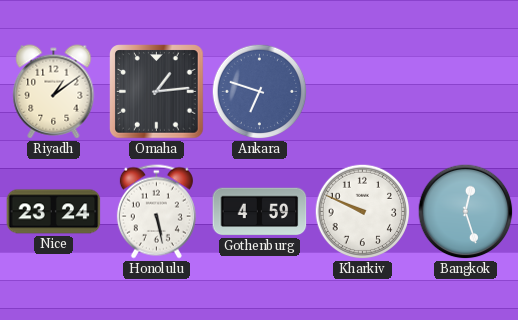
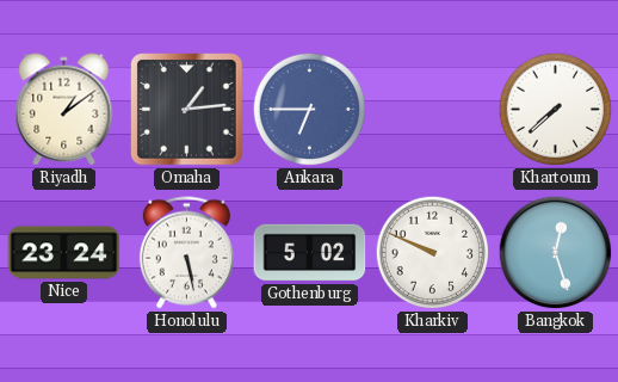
Ankara: 6:48 -> 6:45
Khartoum: none -> 7:38
Gothenburg: 4:59 -> 5:02
